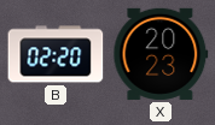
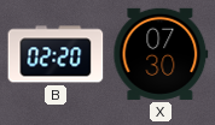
X: 20:23 -> 07:30
